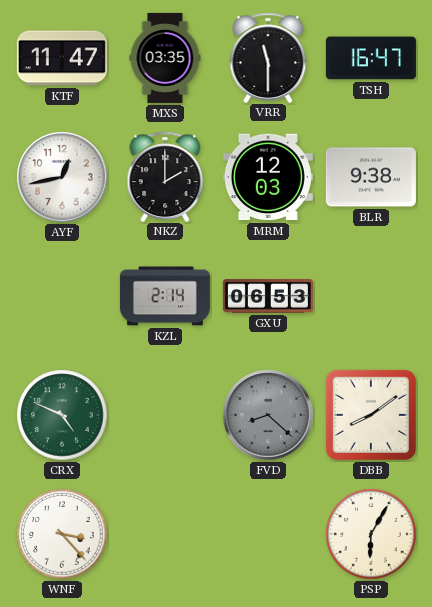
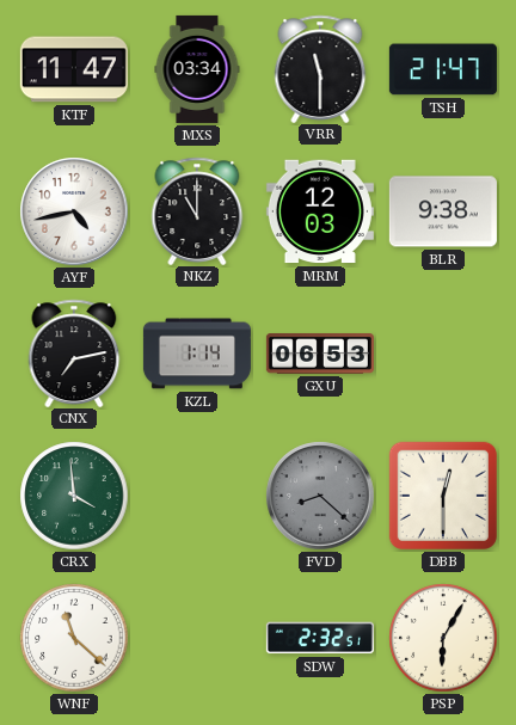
MXS: 03:35 -> 03:34
TSH: 16:47 -> 21:47
AYF: 12:43 -> 4:43
NKZ: 2:00 -> 11:00
CNX: none -> 7:13
KZL: 2:14 -> 1:14
CRX: 4:49 -> 3:59
DBB: 8:09 -> 12:30
WNF: 3:23 -> 11:22
SDW: none -> 2:32
